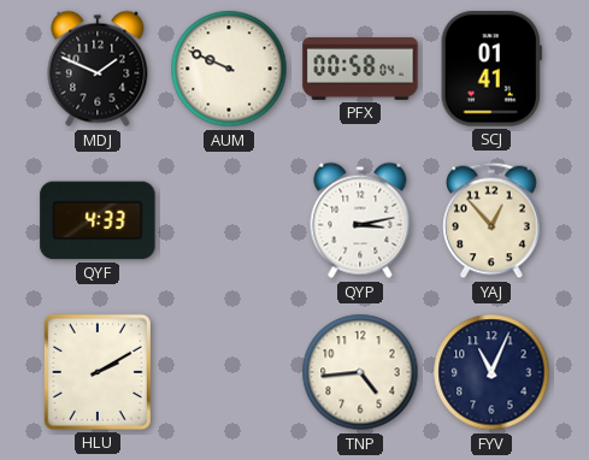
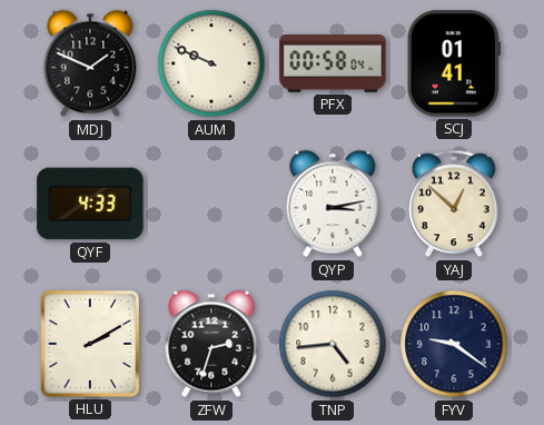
YAJ: 12:53 -> 12:52
ZFW: none -> 2:33
FYV: 11:04 -> 9:21
